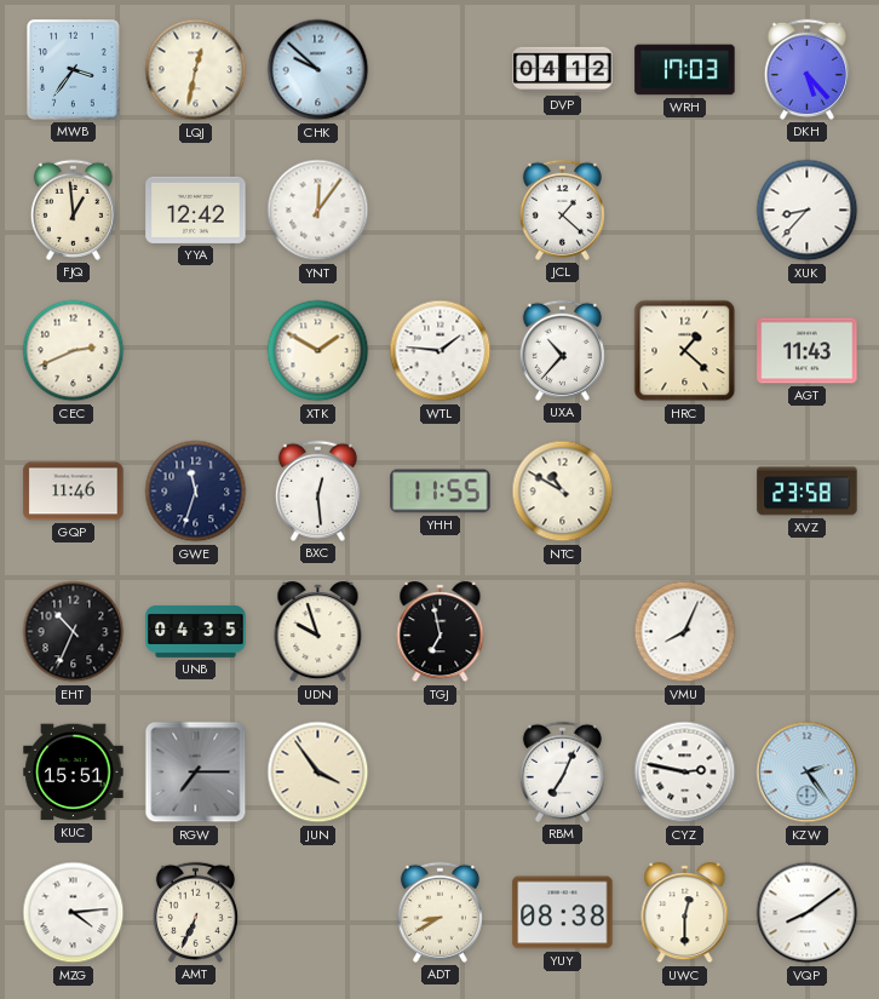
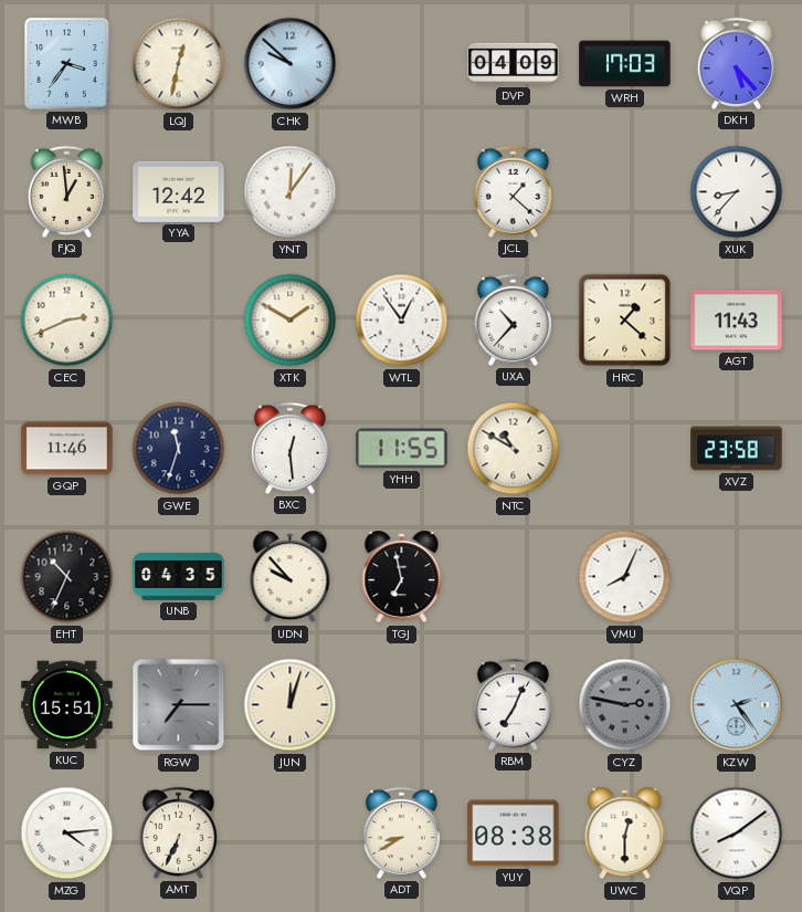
DVP: 04:12 -> 04:09
WTL: 1:46 -> 12:54
UDN: 9:57 -> 9:53
JUN: 3:54 -> 12:03
CYZ dial: white -> grey
